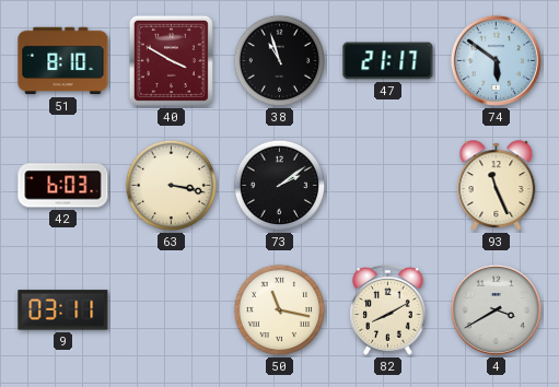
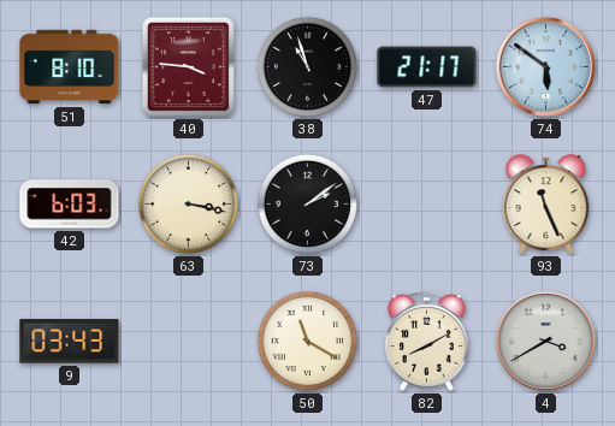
40: 3:50 -> 3:46
9: 03:11 -> 03:43
50: 11:17 -> 11:20
